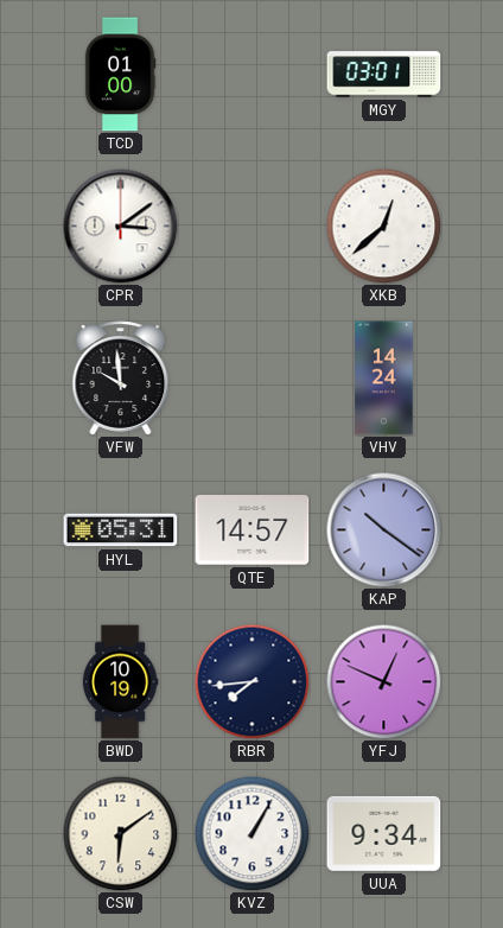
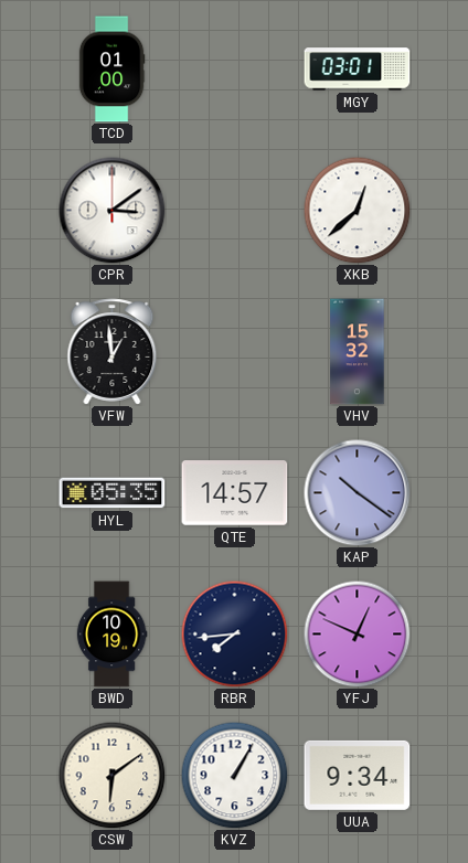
VFW: 9:59 -> 12:59
VHV: 14:24 -> 15:32
HYL: 05:31 -> 05:35
